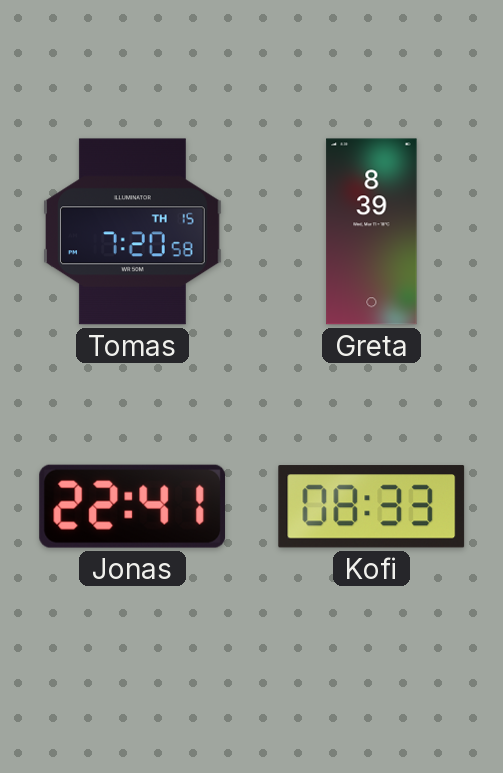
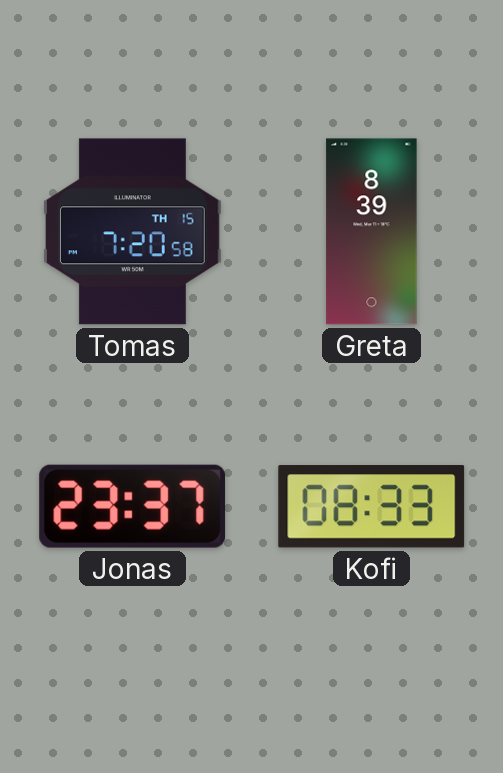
Jonas: 22:41 -> 23:37
